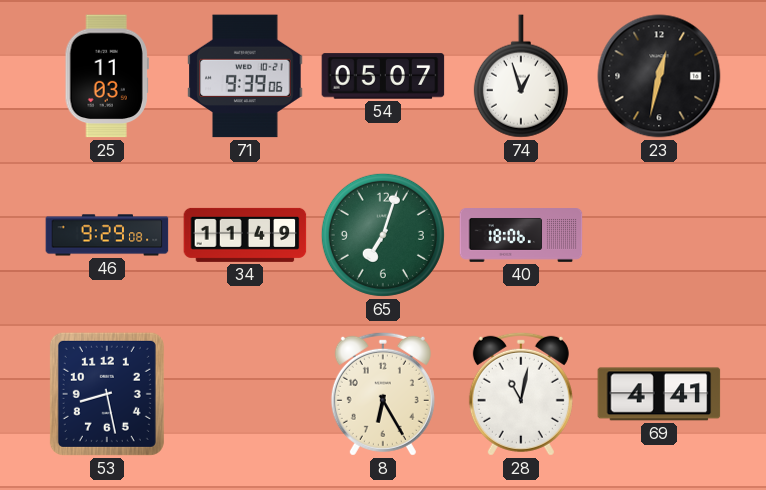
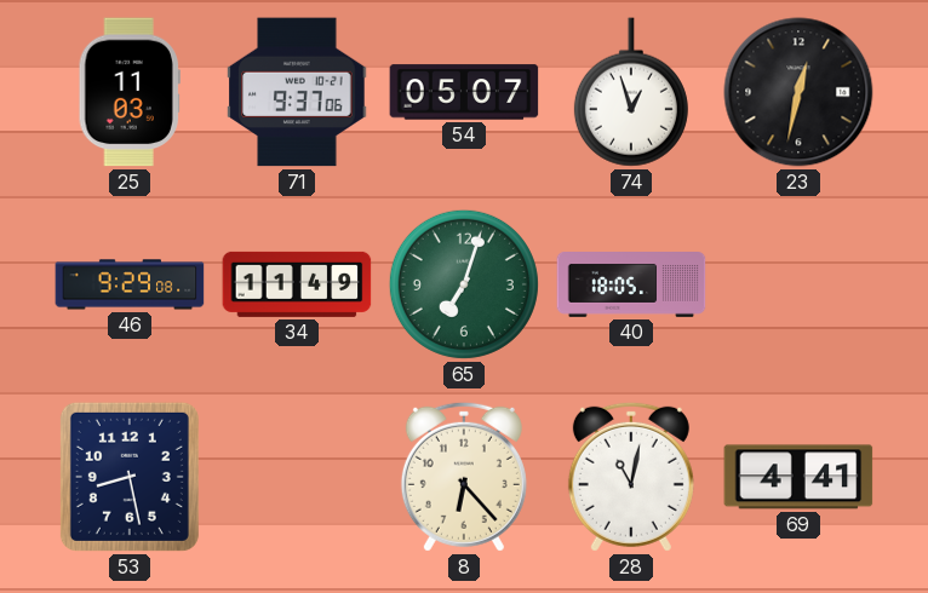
71: 9:39 -> 9:37
40: 18:06 -> 18:05
8: 6:25 -> 6:23
